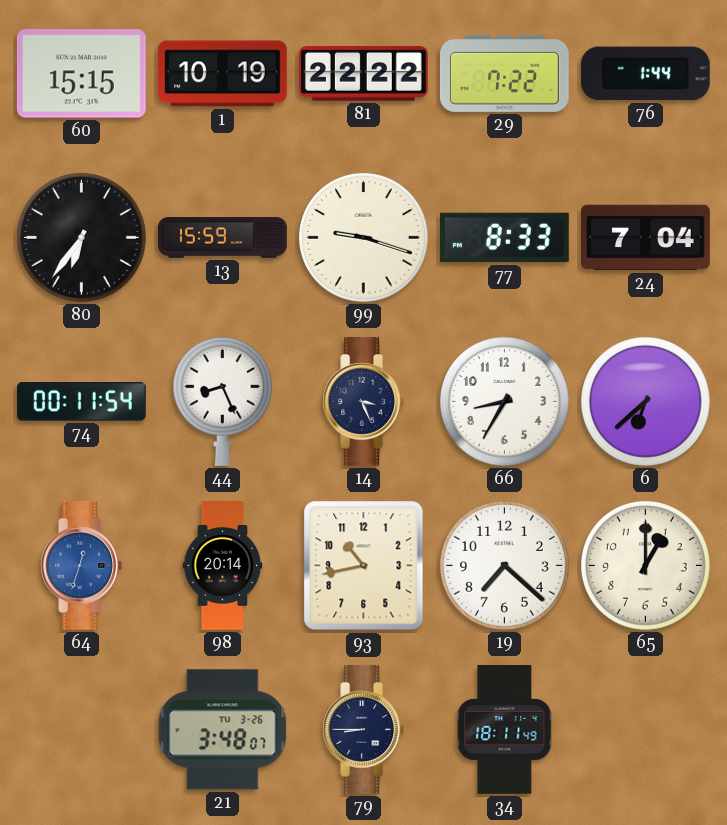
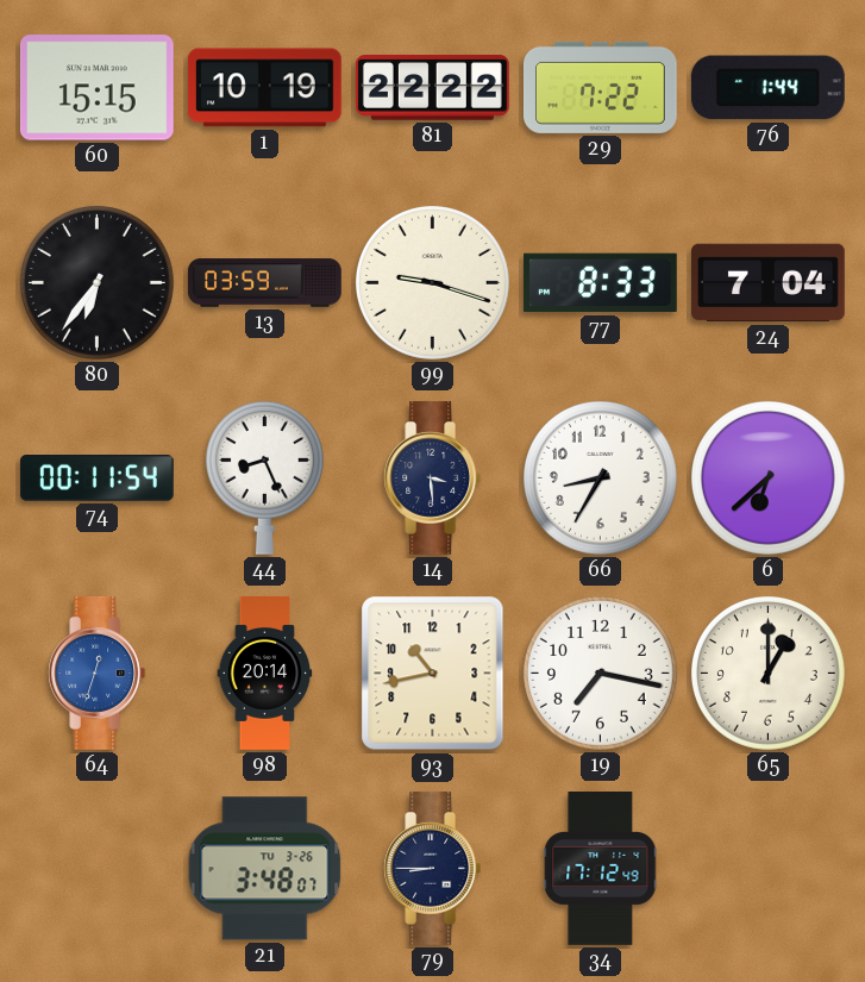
13: 15:59 -> 03:59
14: 3:26 -> 3:29
19: 7:22 -> 7:17
34: 18:11 -> 17:12
